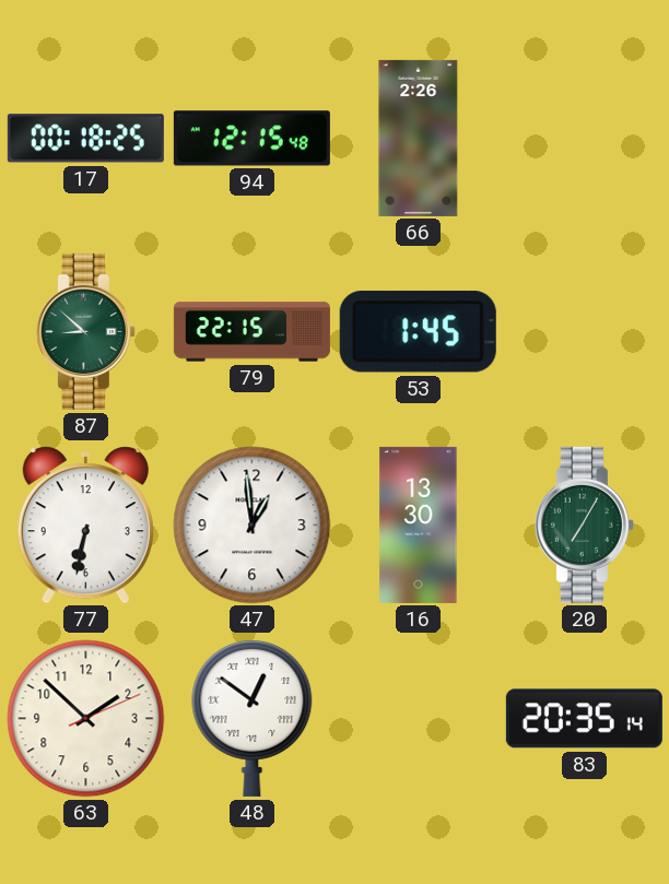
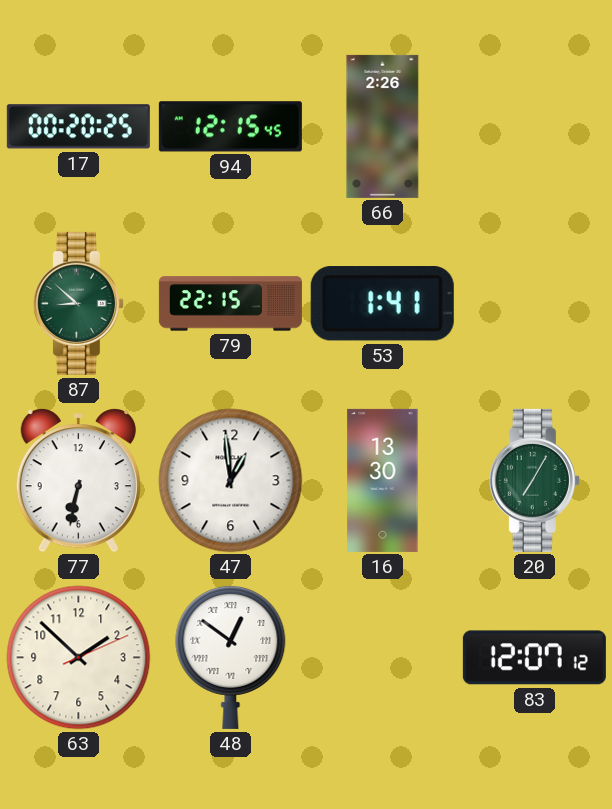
17: 00:18 -> 00:20
94: 12:15:48 -> 12:15:45
53: 1:45 -> 1:41
83: 20:35 -> 12:07
